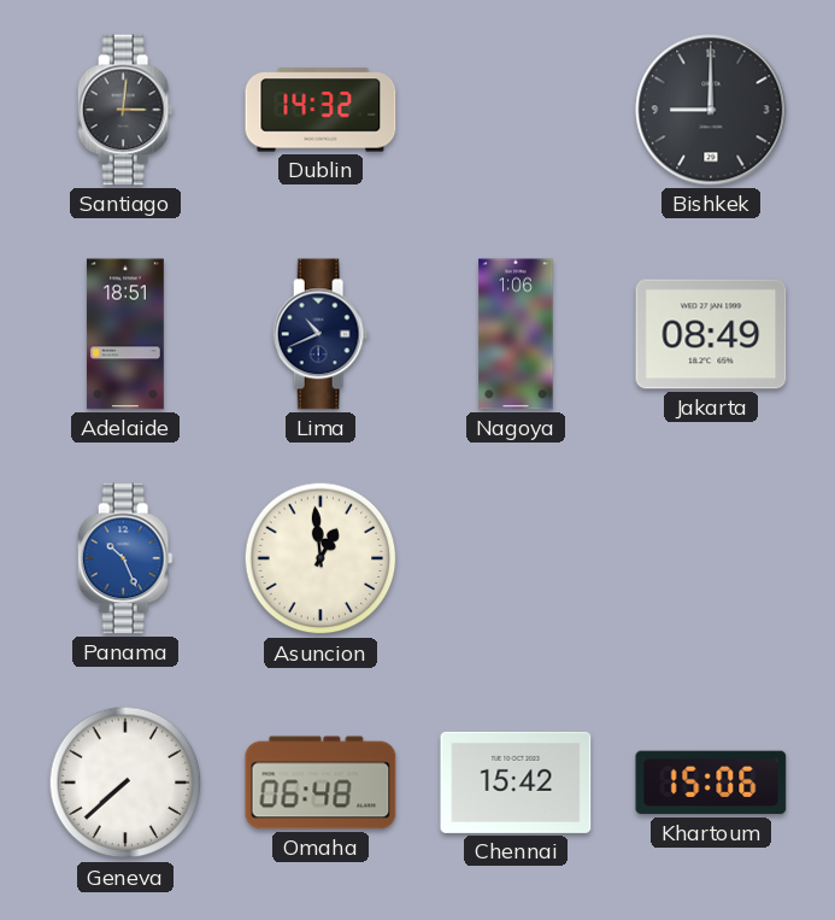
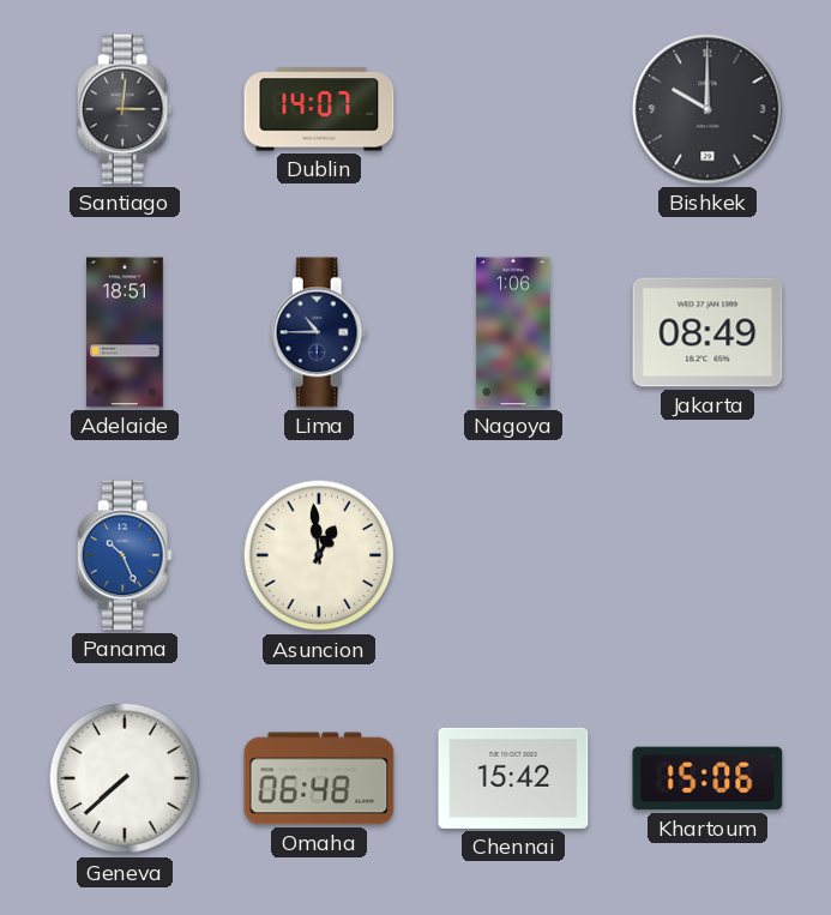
Dublin: 14:32 -> 14:07
Bishkek: 9:00 -> 10:00
Lima: 10:41 -> 10:45
